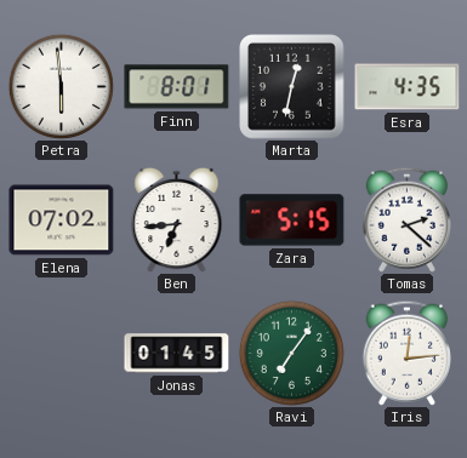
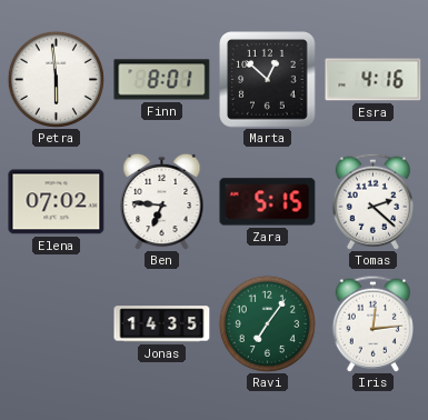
Marta: 12:32 -> 12:52
Esra: 4:35 -> 4:16
Ben: 6:44 -> 6:46
Jonas: 01:45 -> 14:35
